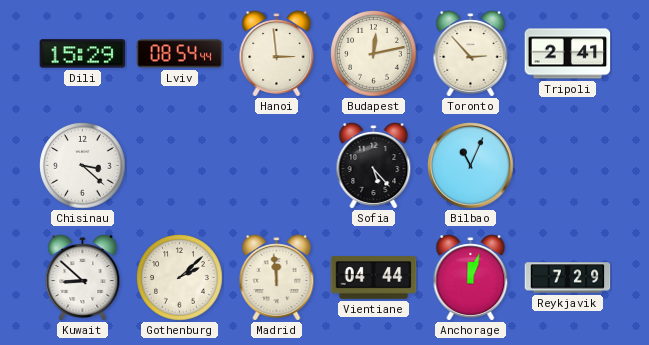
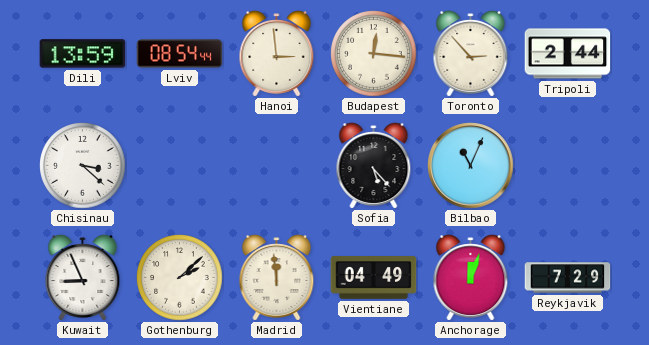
Dili: 15:29 -> 13:59
Budapest: 12:13 -> 12:16
Tripoli: 2:41 -> 2:44
Kuwait: 8:52 -> 8:56
Vientiane: 04:44 -> 04:49
